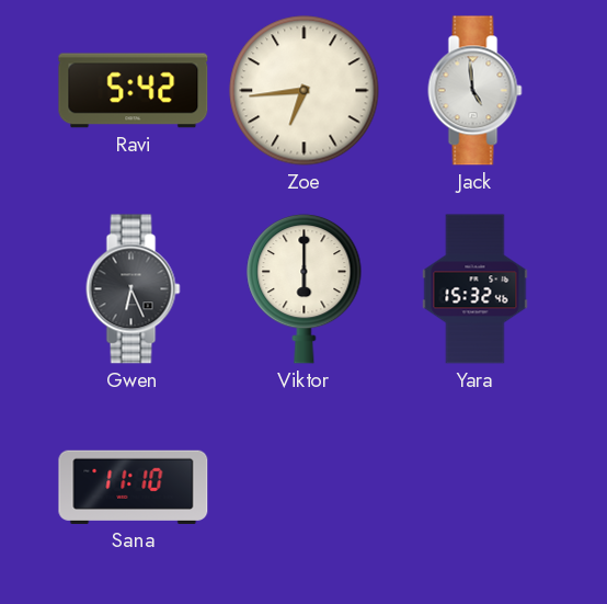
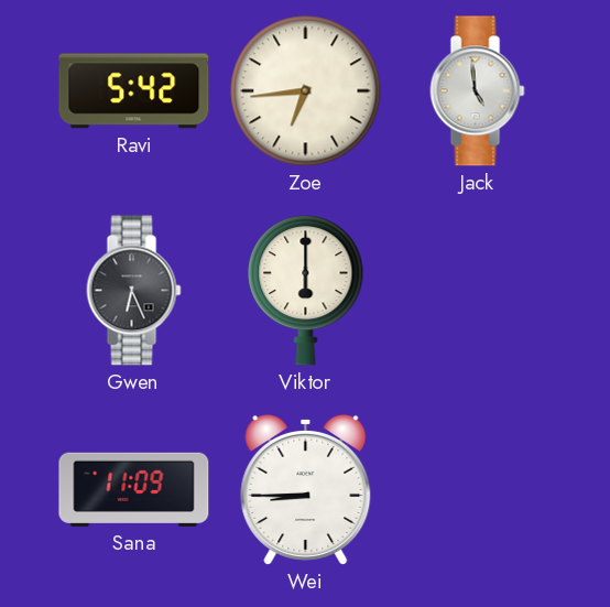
Yara: 15:32 -> none
Sana: 11:10 -> 11:09
Wei: none -> 8:45
